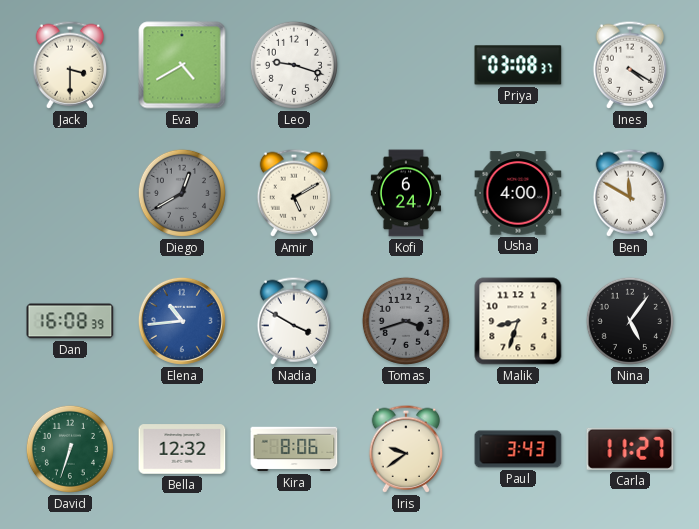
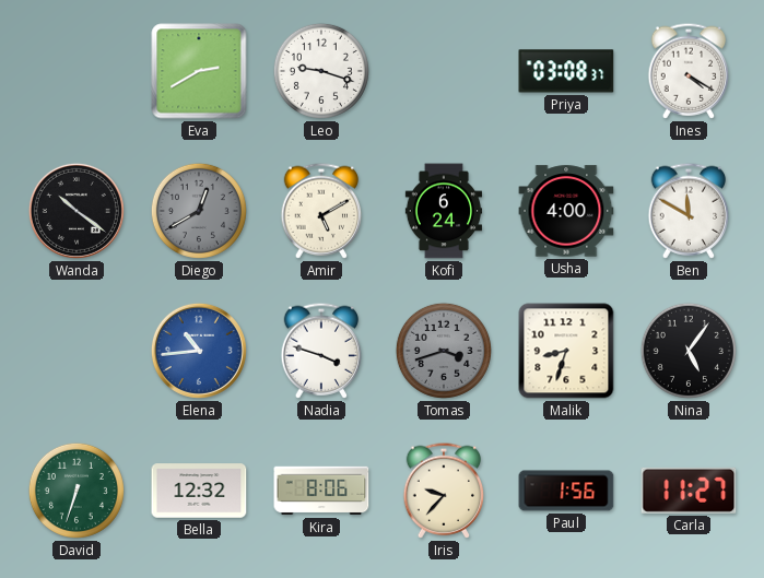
Jack: 3:30 -> none
Eva: 4:40 -> 2:40
Wanda: none -> 10:21
Dan: 16:08 -> none
Nadia: 3:50 -> 3:48
Iris: 9:39 -> 9:37
Paul: 3:43 -> 1:56
